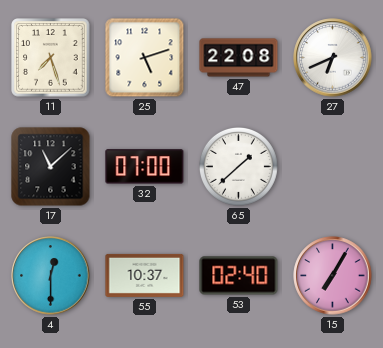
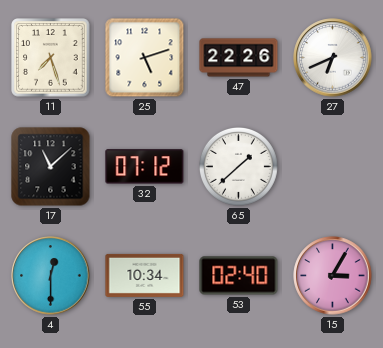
47: 22:08 -> 22:26
32: 07:00 -> 07:12
55: 10:37 -> 10:34
15: 7:05 -> 3:05
